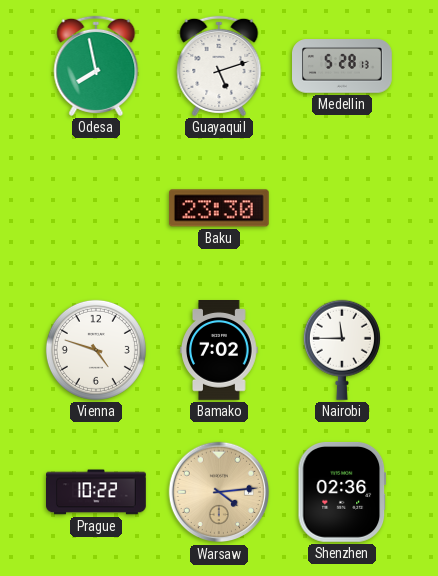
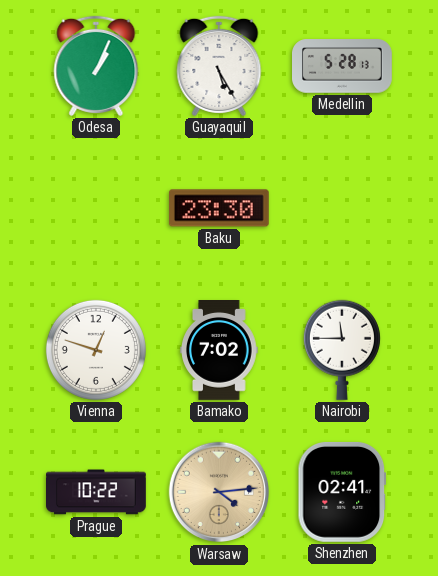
Odesa: 7:58 -> 1:04
Guayaquil: 5:12 -> 5:25
Vienna: 4:48 -> 12:48
Shenzhen: 02:36 -> 02:41
